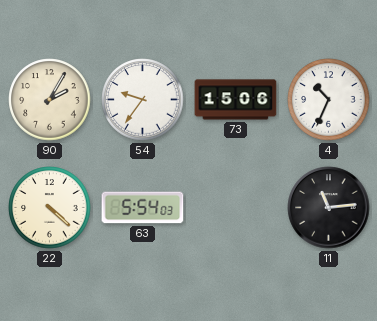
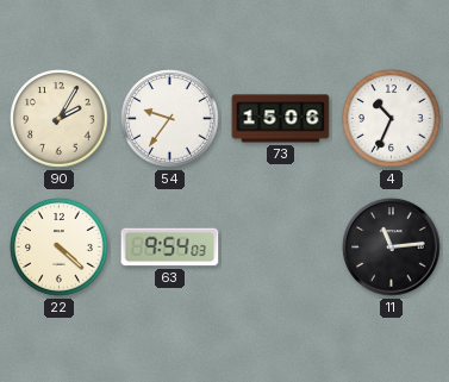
63: 5:54 -> 9:54
